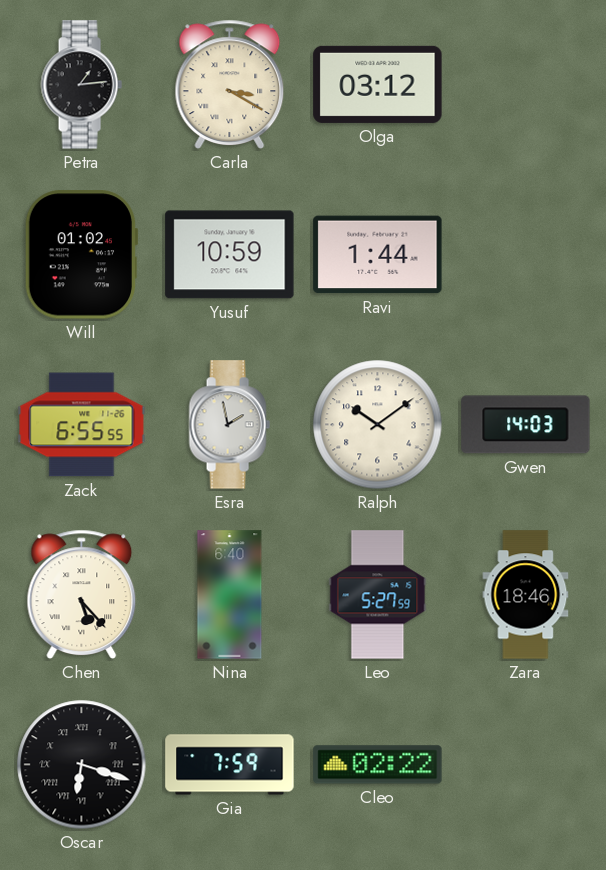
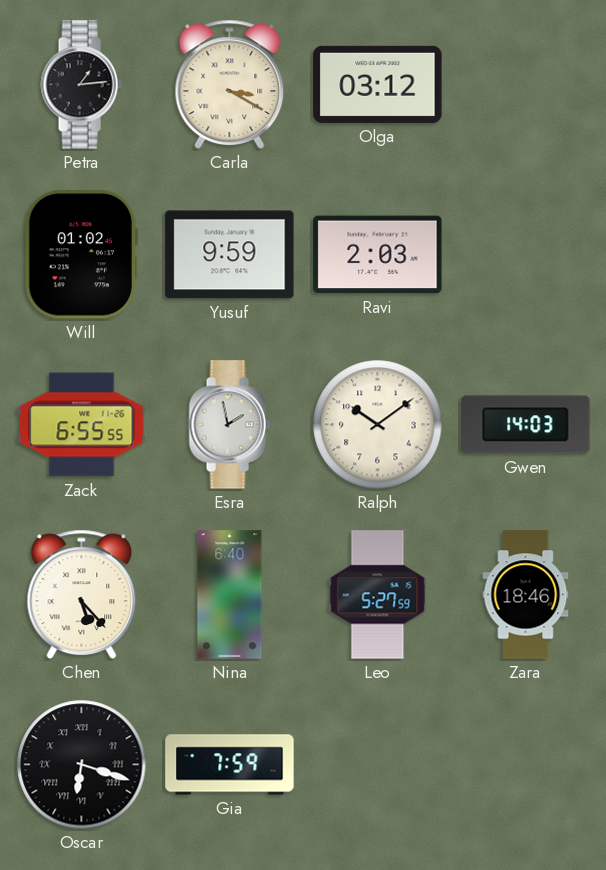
Yusuf: 10:59 -> 9:59
Ravi: 1:44 -> 2:03
Cleo: 02:22 -> none
